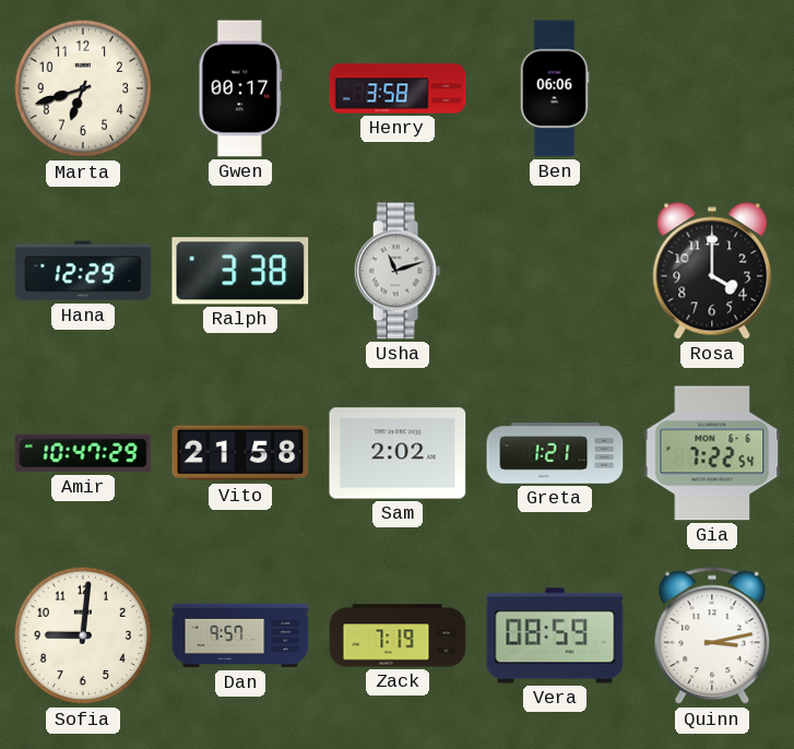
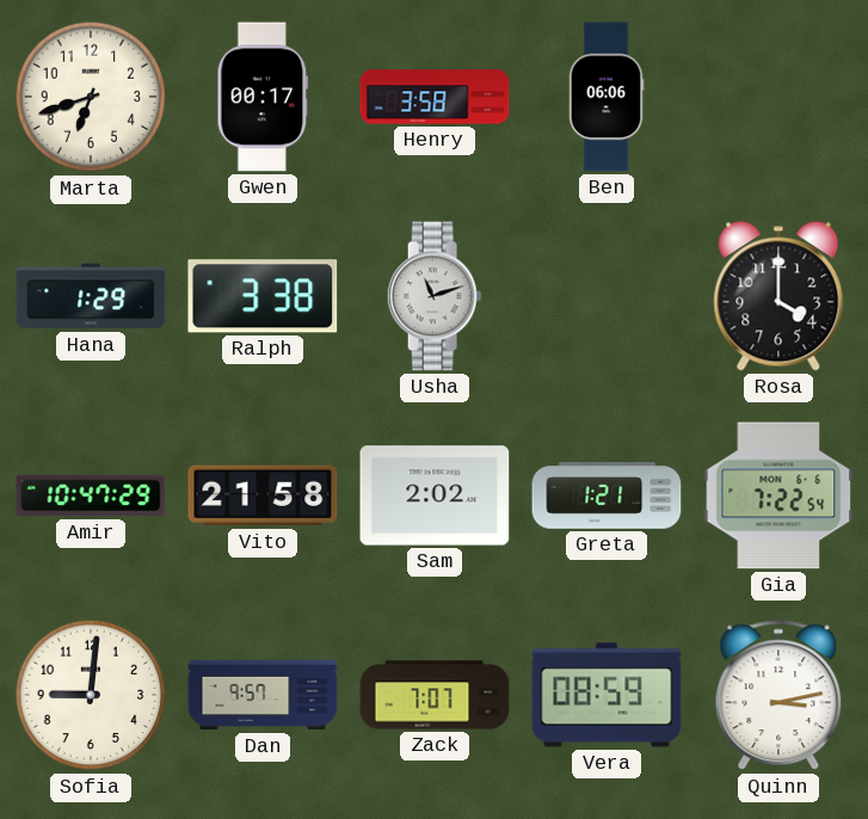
Hana: 12:29 -> 1:29
Zack: 7:19 -> 7:07
